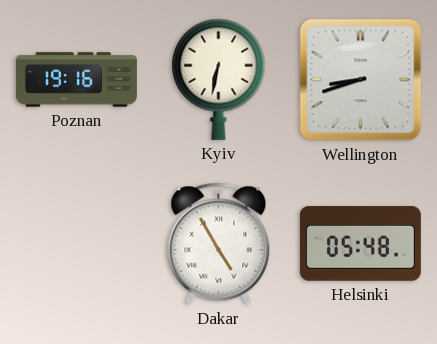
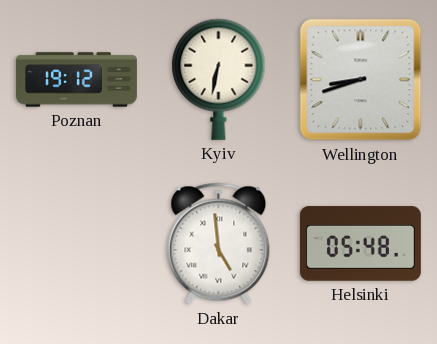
Poznan: 19:16 -> 19:12
Dakar: 4:55 -> 4:59
